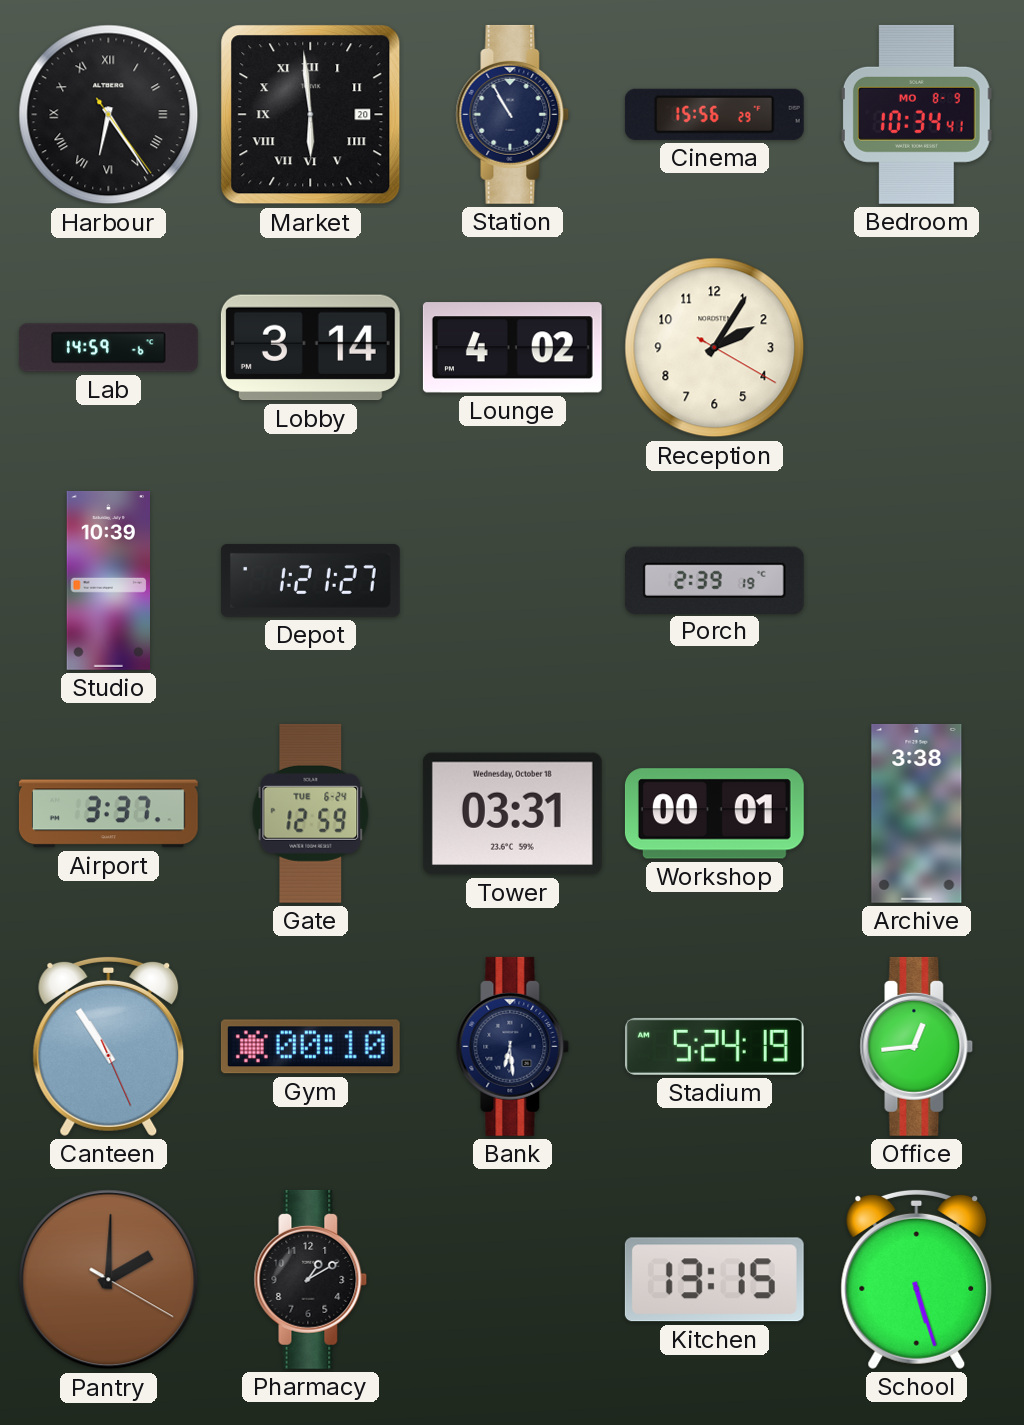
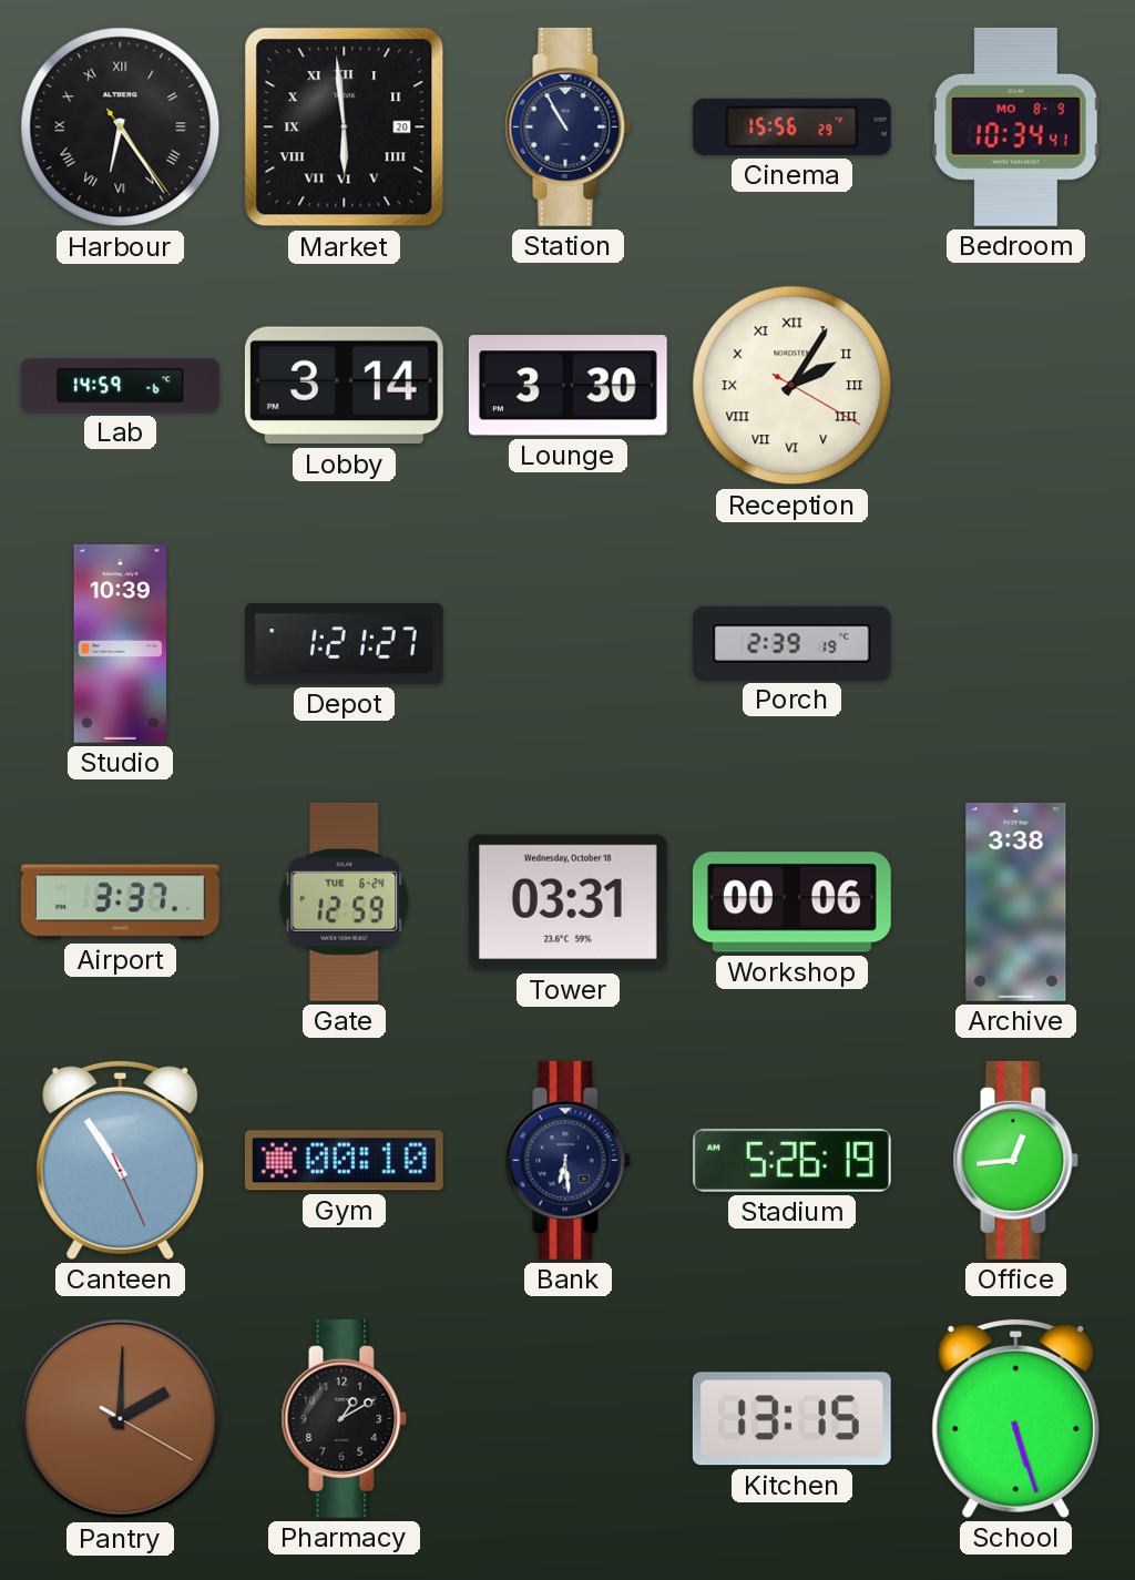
Lounge: 4:02 -> 3:30
Reception numerals: Arabic -> Roman
Workshop: 00:01 -> 00:06
Stadium: 5:24 -> 5:26
